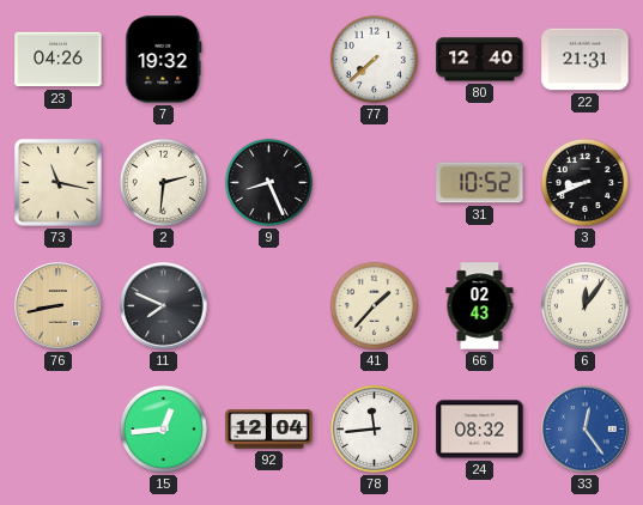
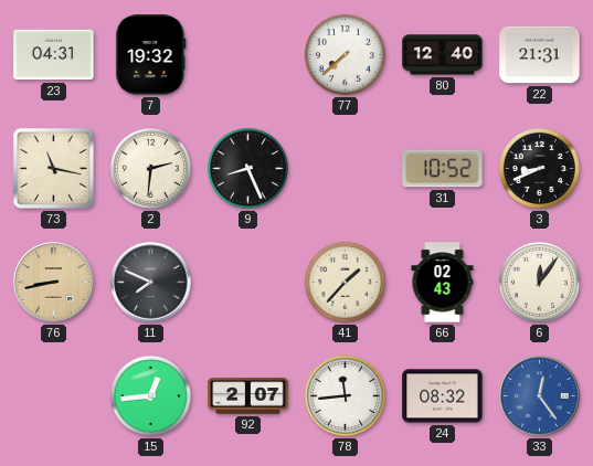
23: 04:26 -> 04:31
92: 12:04 -> 2:07
